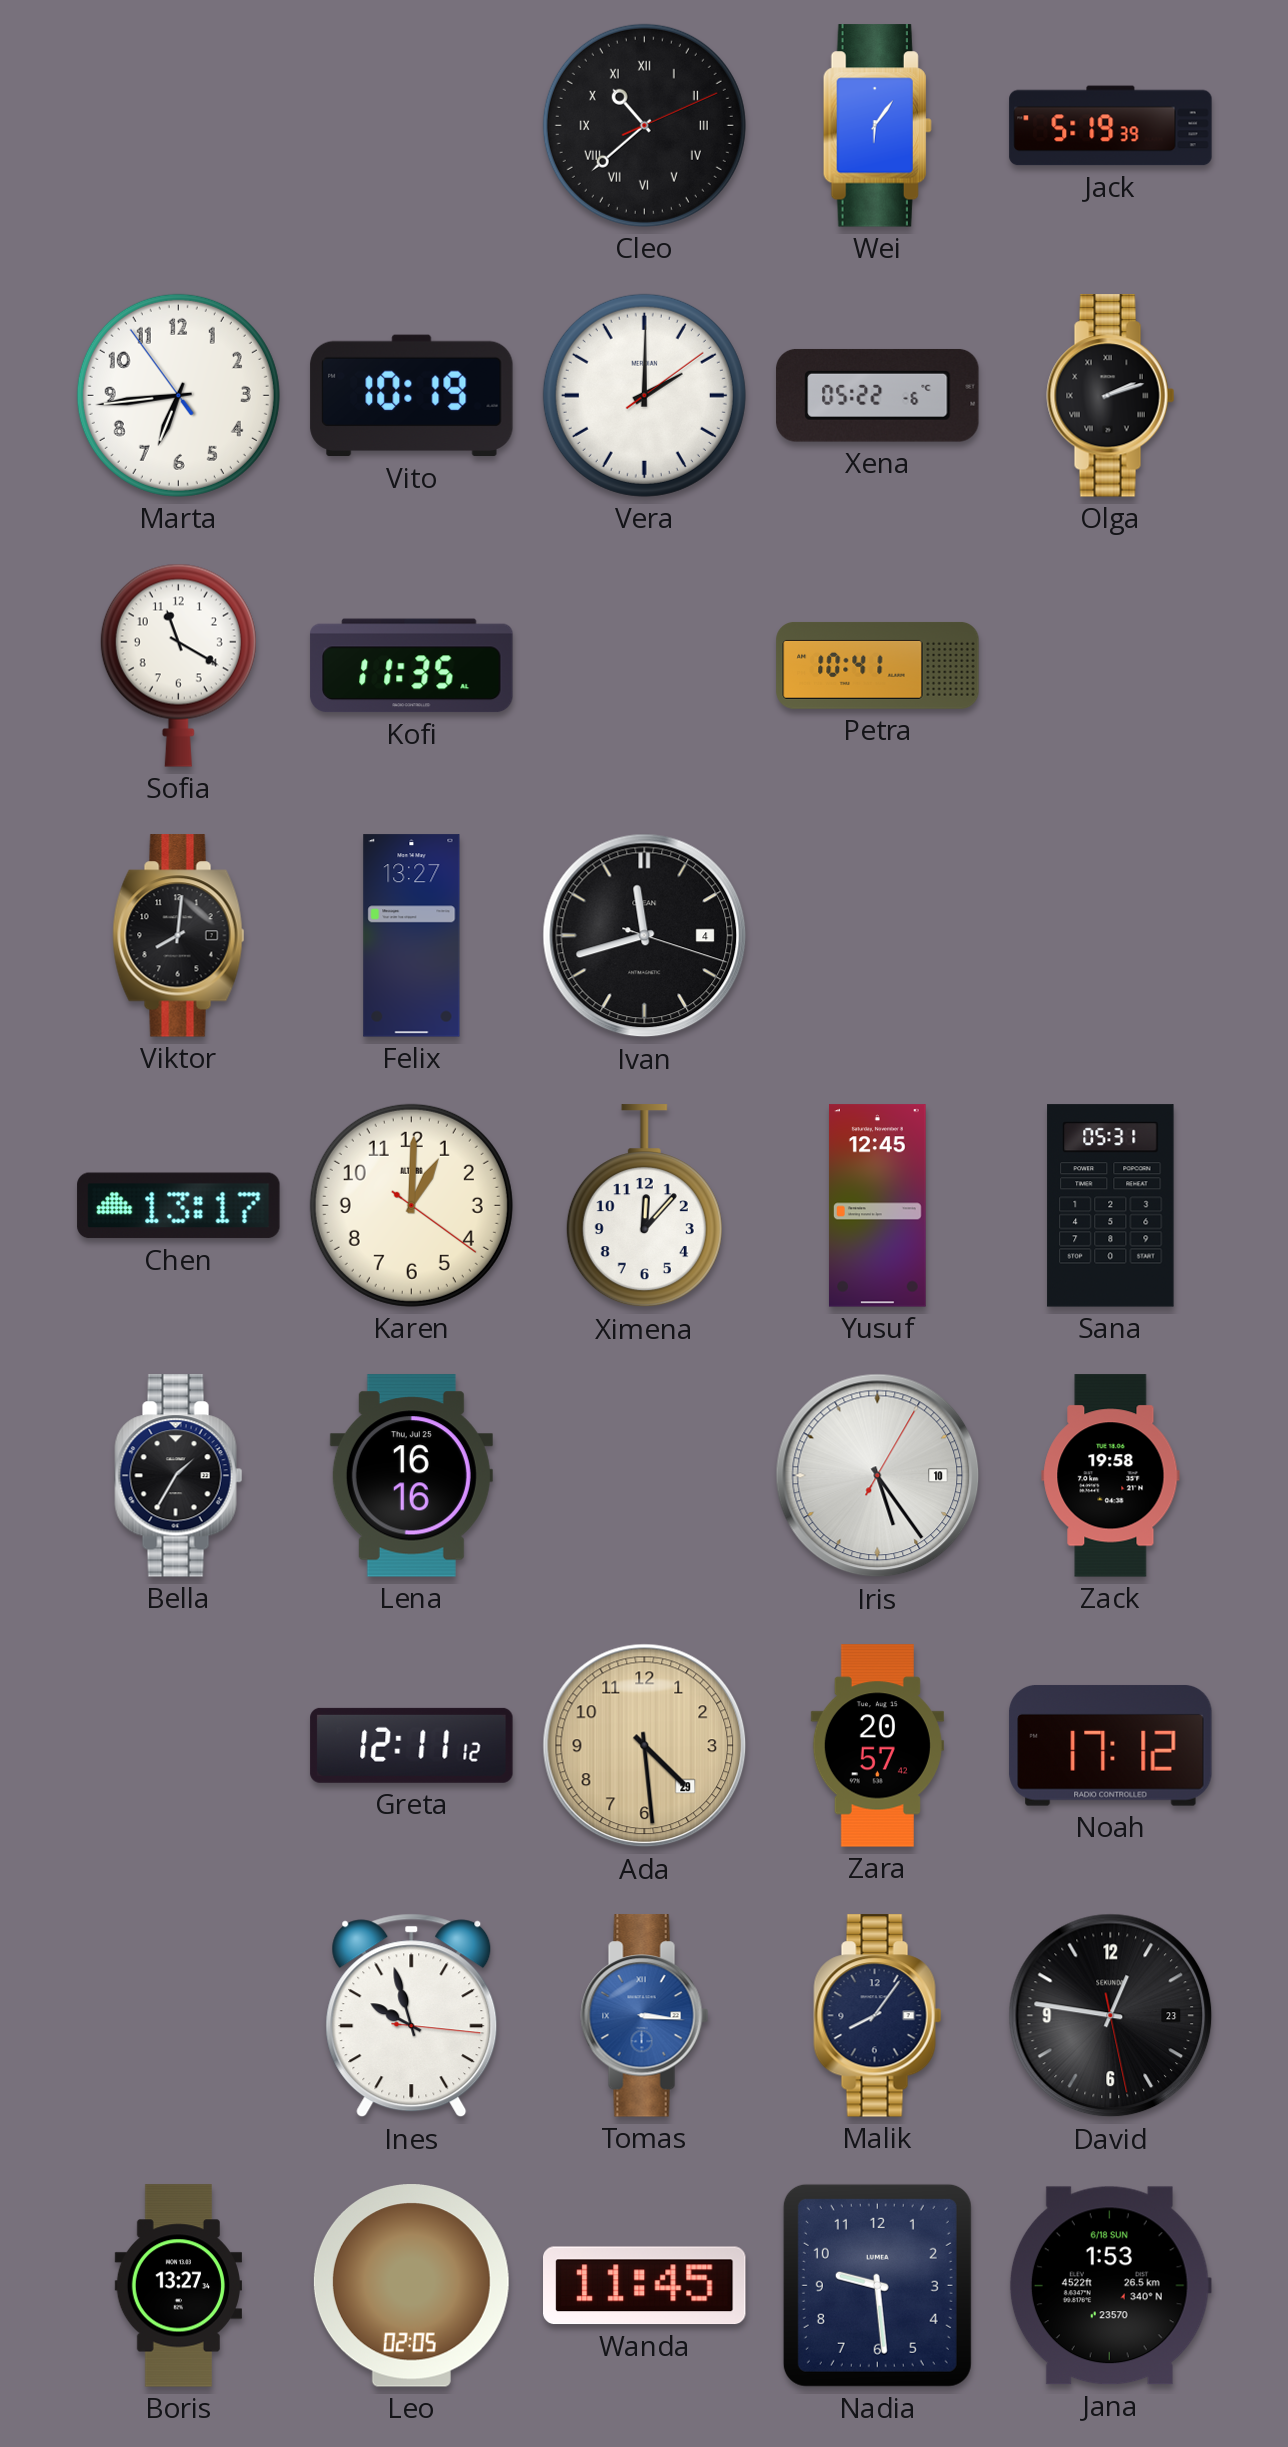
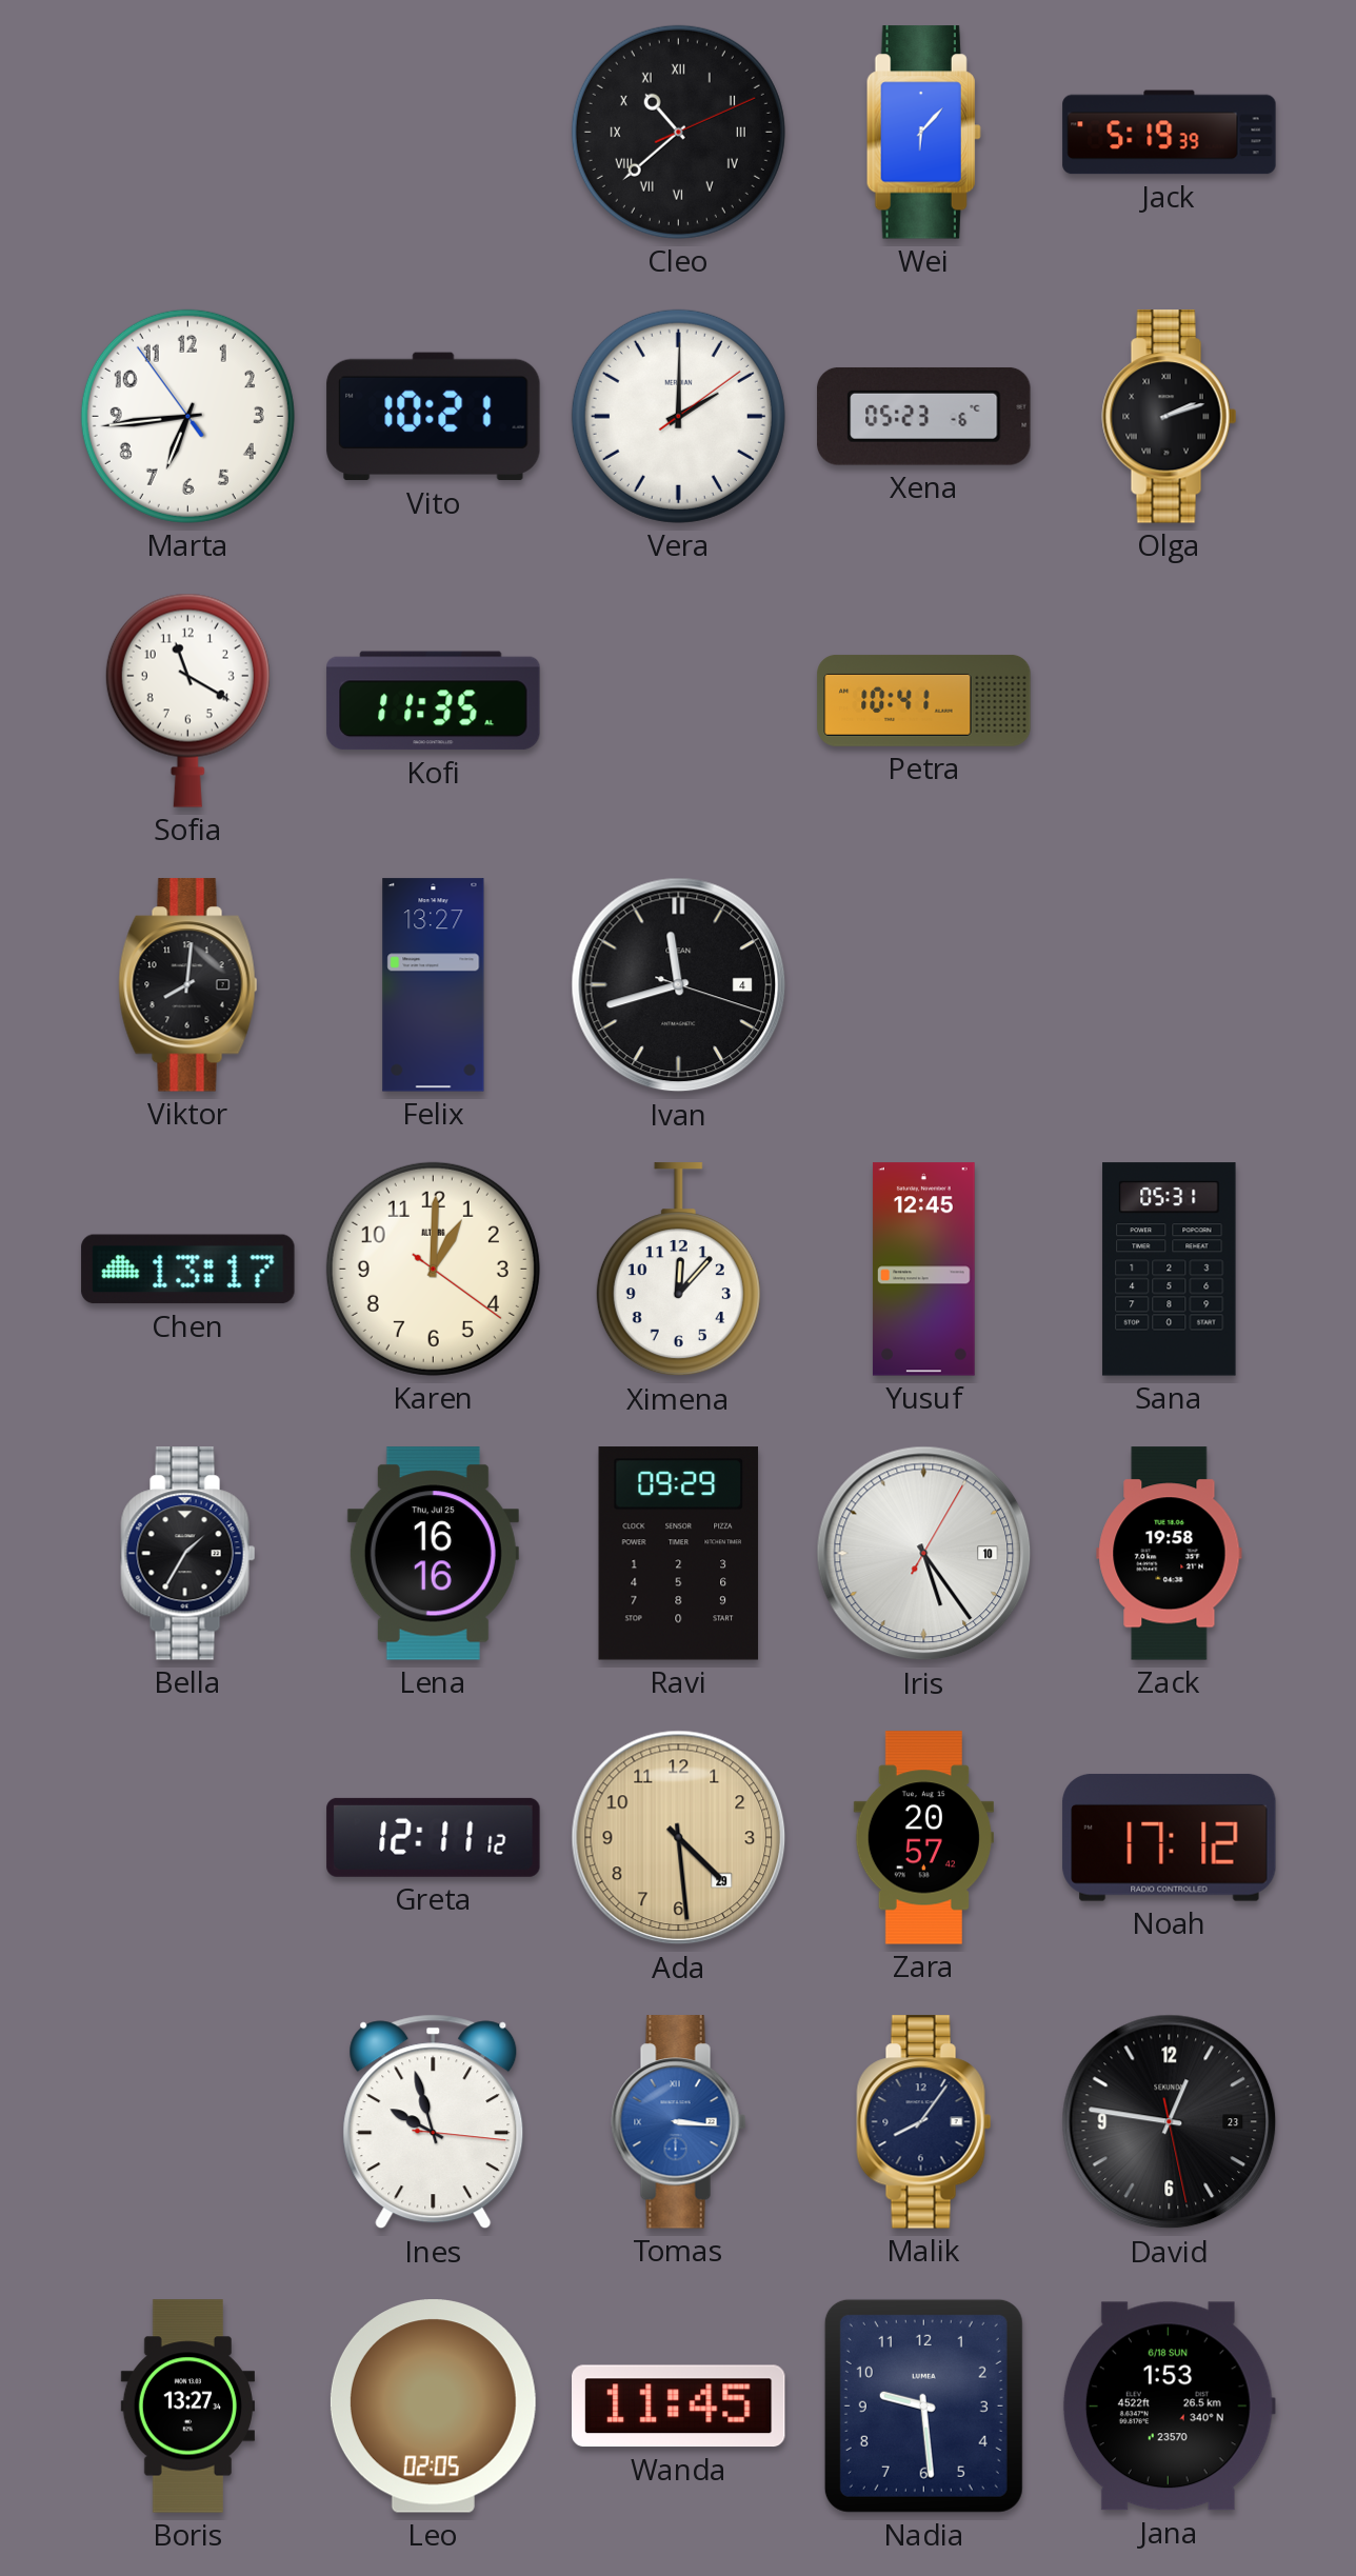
Wei: 6:06 -> 6:07
Vito: 10:19 -> 10:21
Xena: 05:22 -> 05:23
Ravi: none -> 09:29
